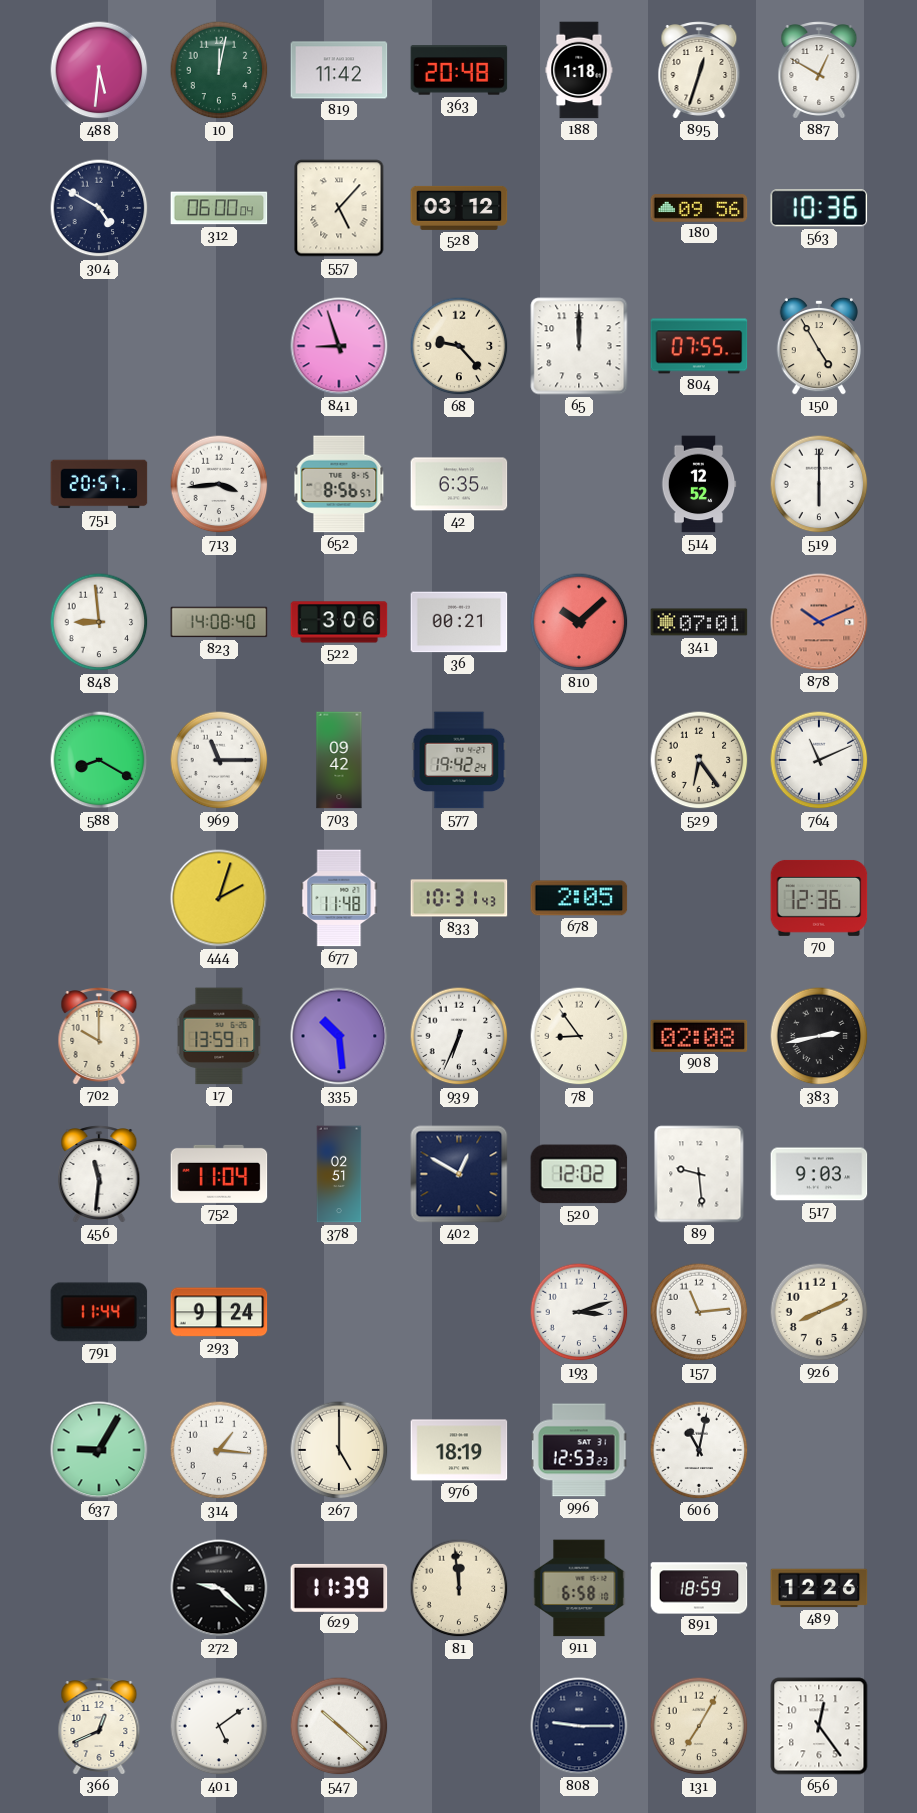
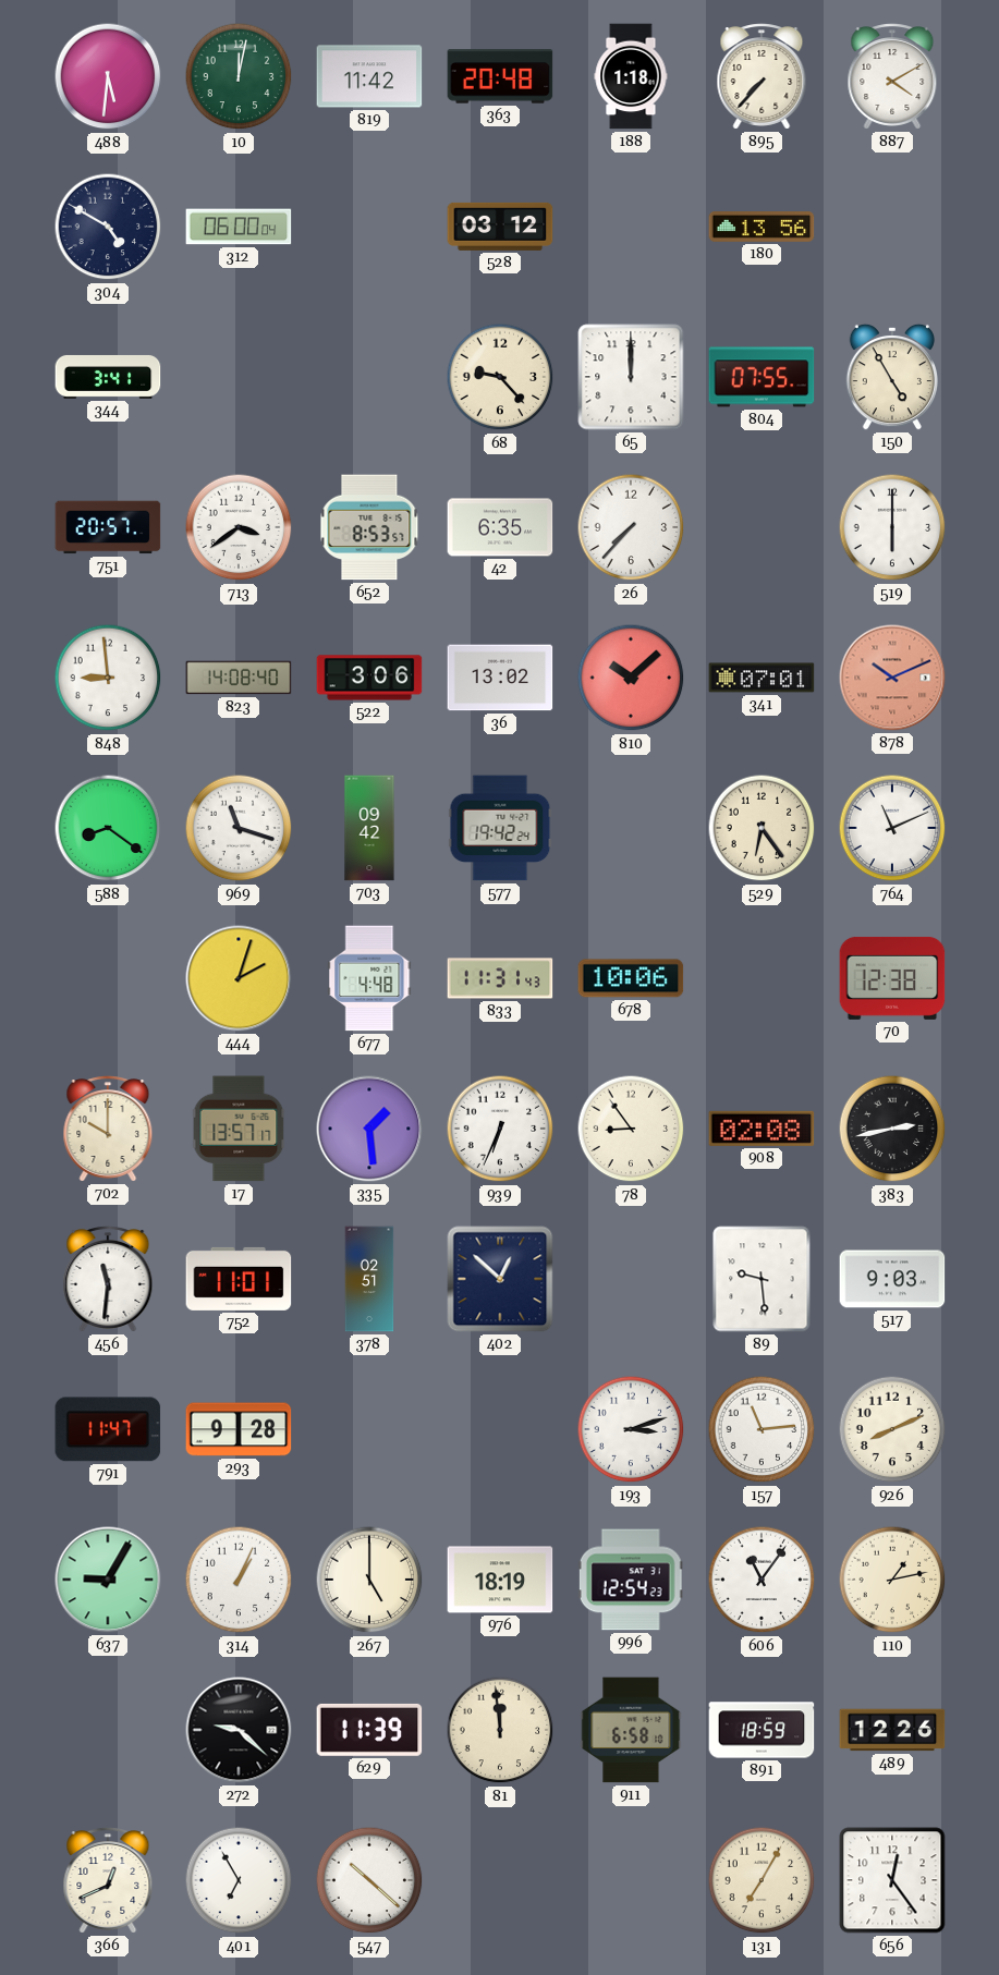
895: 12:33 -> 7:37
887: 12:50 -> 4:10
557: 5:07 -> none
180: 09:56 -> 13:56
563: 10:36 -> none
344: none -> 3:41
841: 8:57 -> none
713: 3:44 -> 3:39
652: 8:56 -> 8:53
26: none -> 7:37
514: 12:52 -> none
36: 00:21 -> 13:02
588: 8:20 -> 8:21
969: 11:15 -> 11:18
677: 11:48 -> 4:48
833: 10:31 -> 11:31
678: 2:05 -> 10:06
70: 12:36 -> 12:38
17: 13:59 -> 13:57
335: 10:29 -> 1:29
752: 11:04 -> 11:01
402: 12:50 -> 12:52
520: 12:02 -> none
791: 11:44 -> 11:47
293: 9:24 -> 9:28
314: 1:16 -> 1:04
996: 12:53 -> 12:54
606: 11:02 -> 11:06
110: none -> 1:13
401: 5:09 -> 6:55
808: 9:15 -> none
